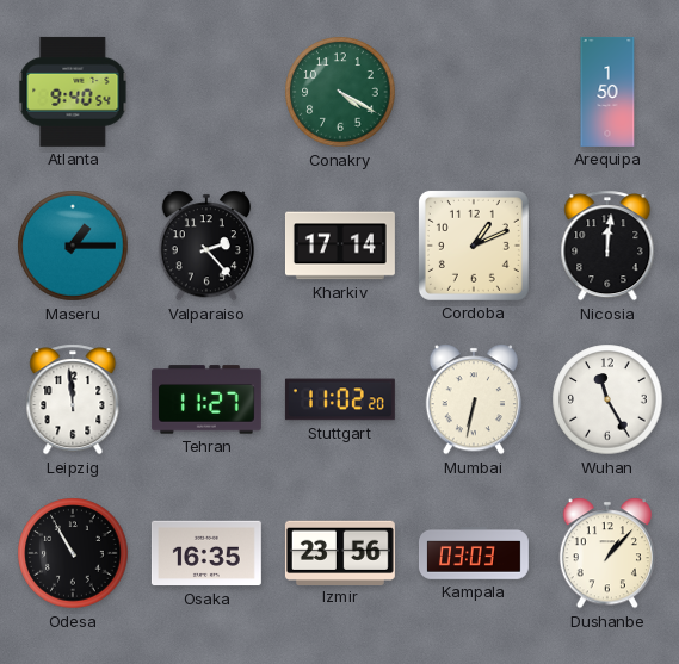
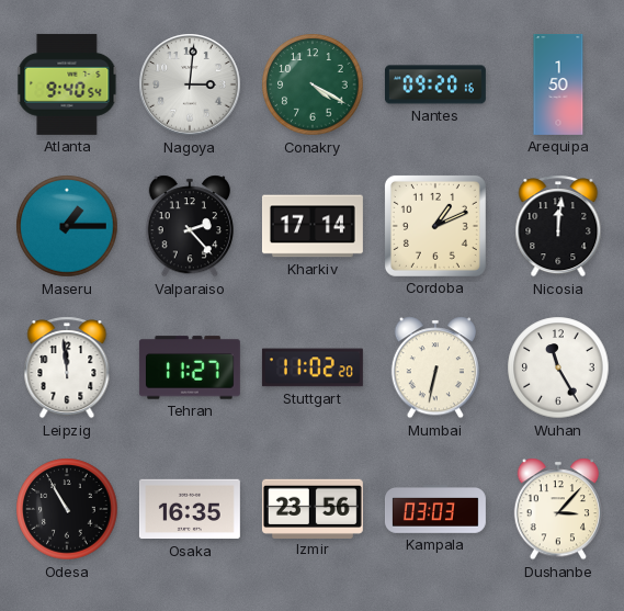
Nagoya: none -> 3:01
Nantes: none -> 09:20
Dushanbe: 1:07 -> 3:07
